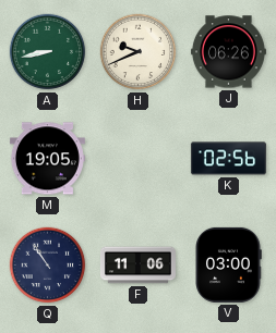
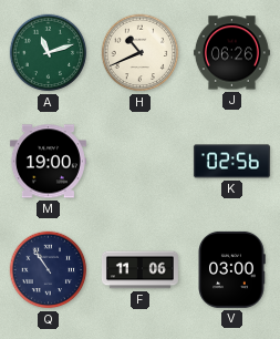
A: 8:43 -> 11:12
H: 9:41 -> 10:41
M: 19:05 -> 19:00
